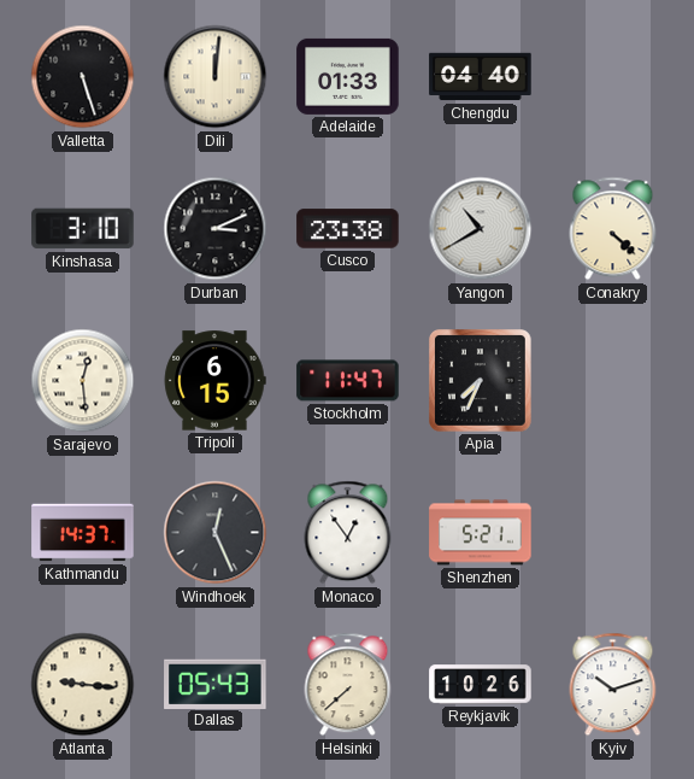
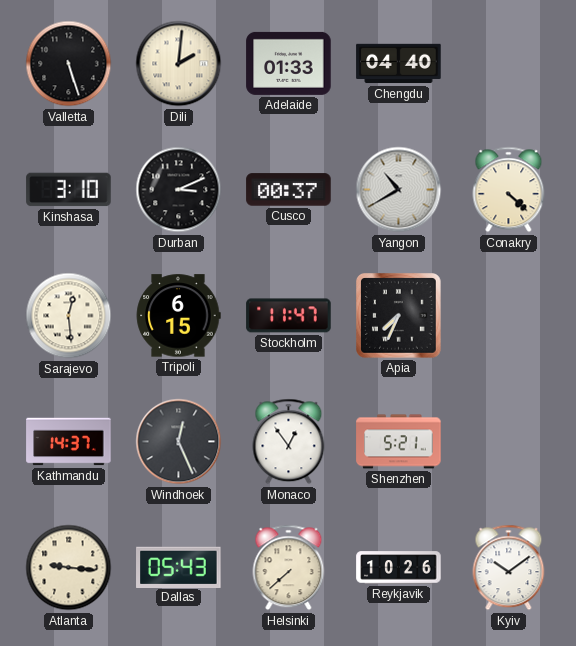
Dili: 12:01 -> 2:01
Cusco: 23:38 -> 00:37
Kyiv: 10:12 -> 10:09
